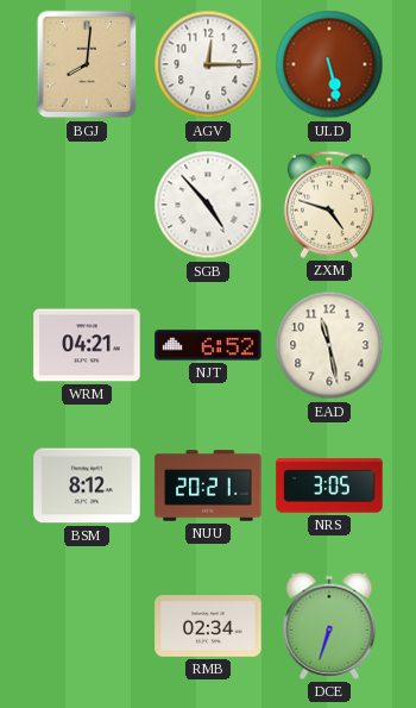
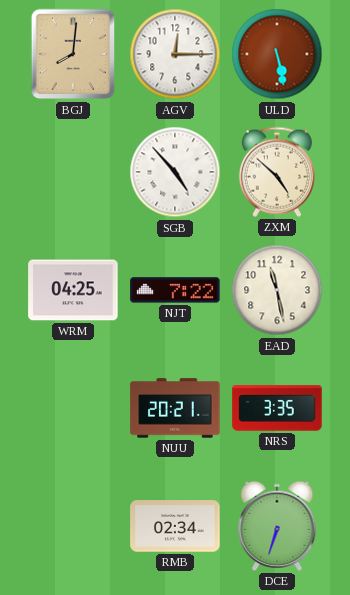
ZXM: 4:48 -> 4:52
WRM: 04:21 -> 04:25
NJT: 6:52 -> 7:22
BSM: 8:12 -> none
NRS: 3:05 -> 3:35
